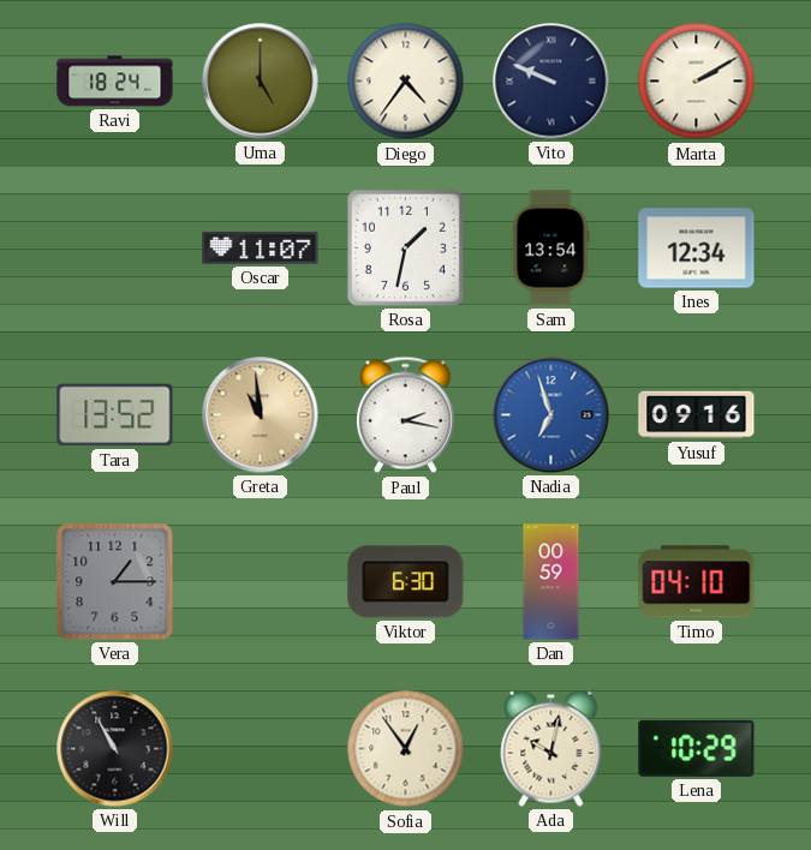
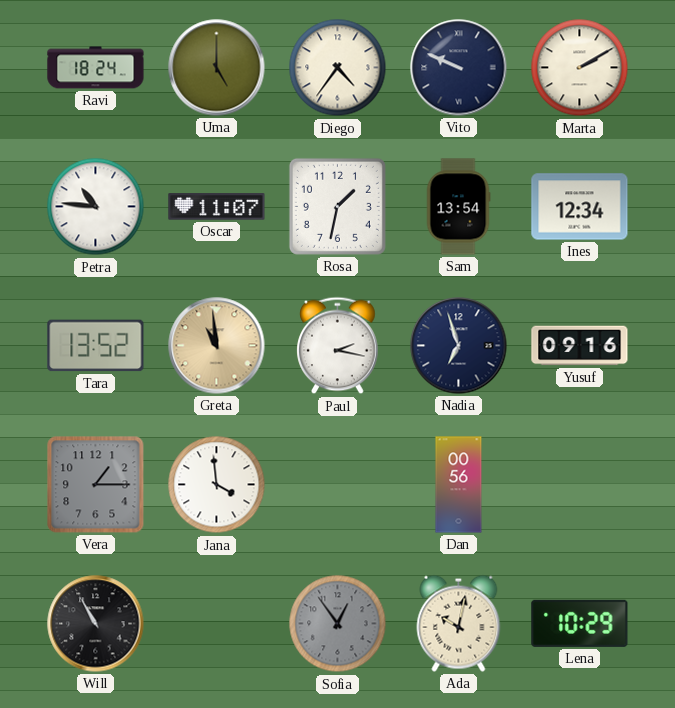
Petra: none -> 10:46
Nadia dial: blue -> navy
Jana: none -> 3:59
Viktor: 6:30 -> none
Dan: 00:59 -> 00:56
Timo: 04:10 -> none
Sofia dial: cream -> grey
